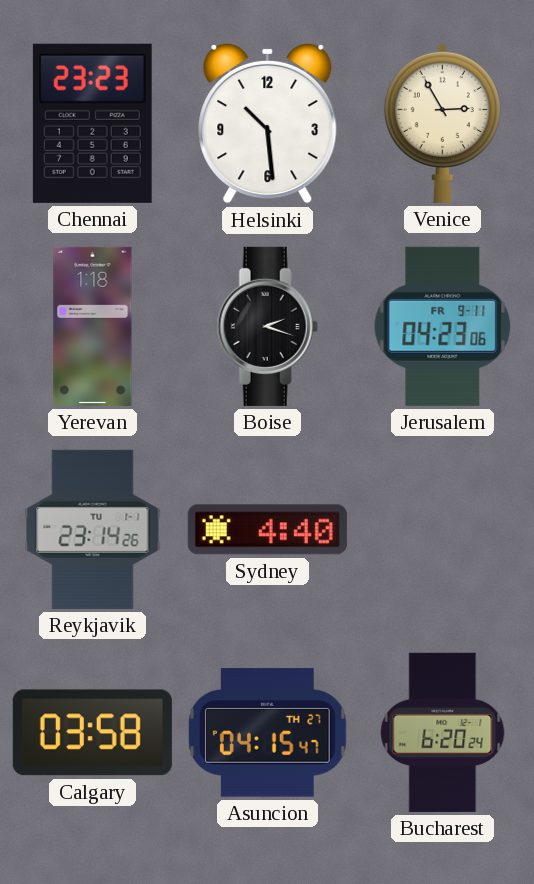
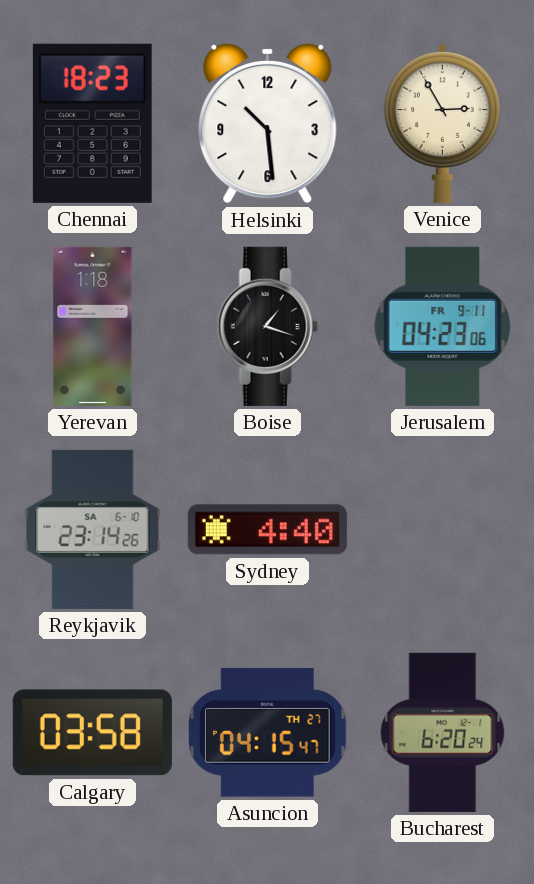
Chennai: 23:23 -> 18:23
Boise: 2:18 -> 1:18
Reykjavik date: TU 1-1 -> SA 6-10
